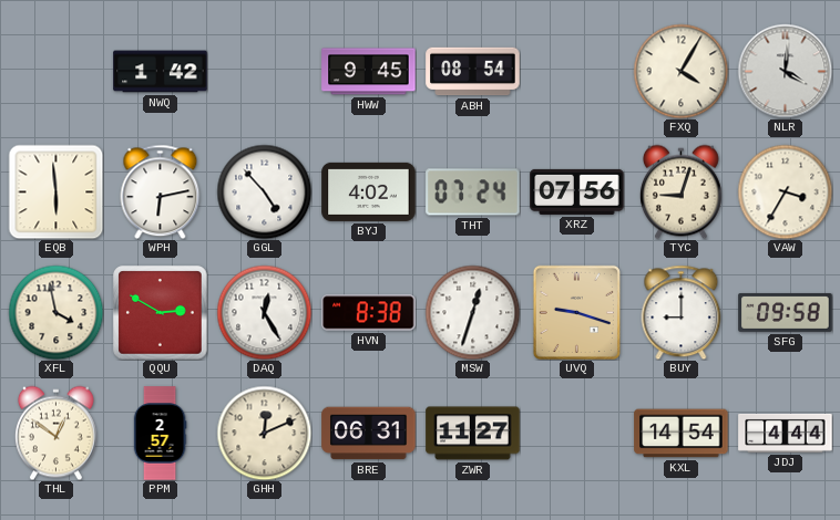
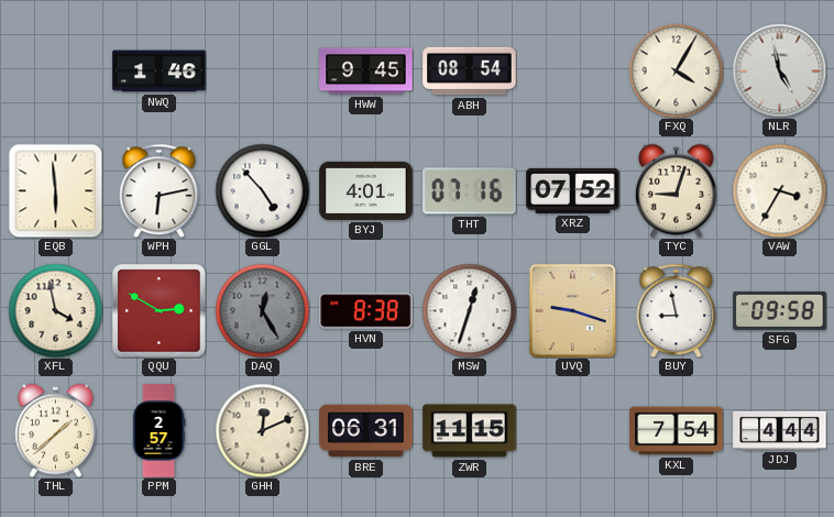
NWQ: 1:42 -> 1:46
NLR: 4:01 -> 4:58
BYJ: 4:02 -> 4:01
THT: 07:24 -> 07:16
XRZ: 07:56 -> 07:52
DAQ dial: white -> grey
BUY: 9:00 -> 8:58
THL: 12:51 -> 1:38
ZWR: 11:27 -> 11:15
KXL: 14:54 -> 7:54
